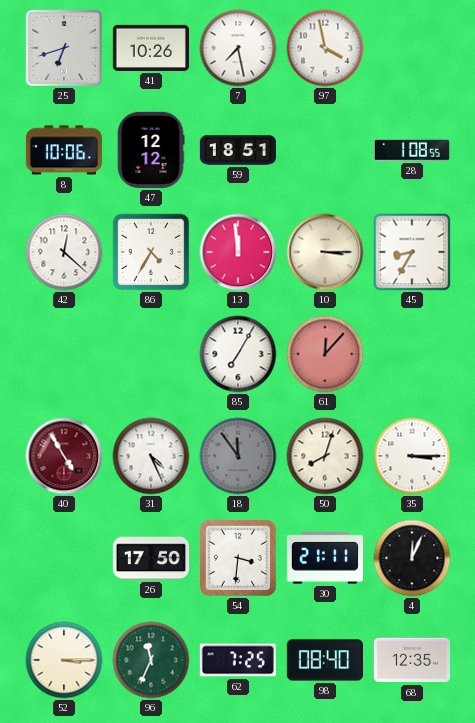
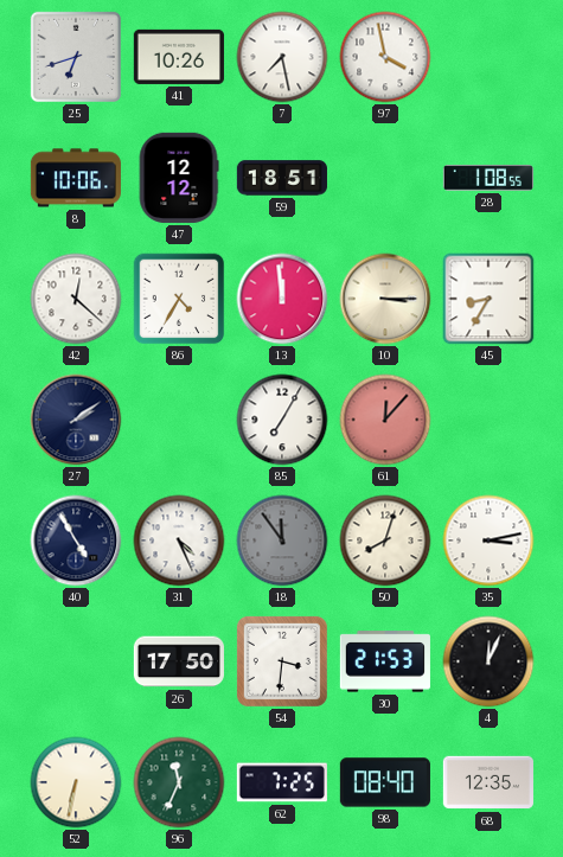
27: none -> 2:09
40 dial: burgundy -> navy
35: 3:15 -> 3:13
30: 21:11 -> 21:53
52: 3:15 -> 6:32
